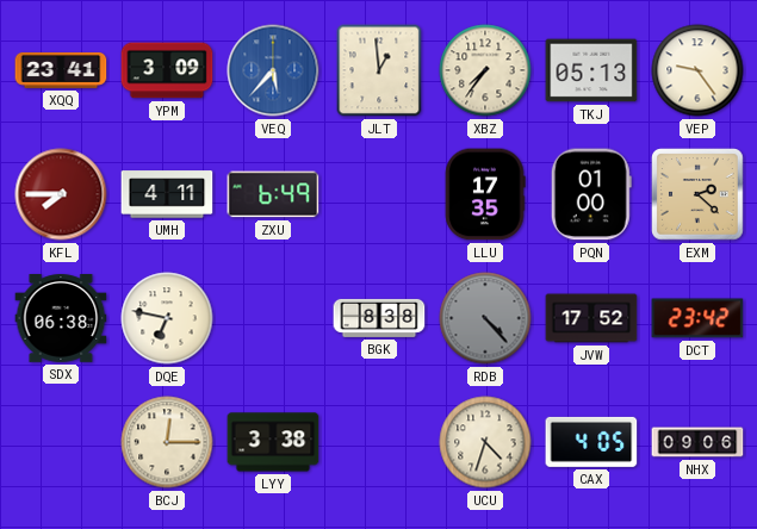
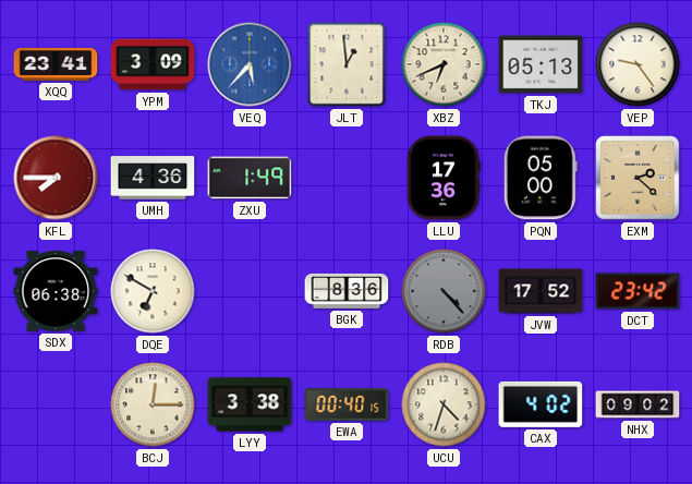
XBZ: 7:36 -> 6:41
UMH: 4:11 -> 4:36
ZXU: 6:49 -> 1:49
LLU: 17:35 -> 17:36
PQN: 01:00 -> 05:00
DQE: 6:47 -> 6:50
BGK: 8:38 -> 8:36
EWA: none -> 00:40
CAX: 4:05 -> 4:02
NHX: 09:06 -> 09:02
